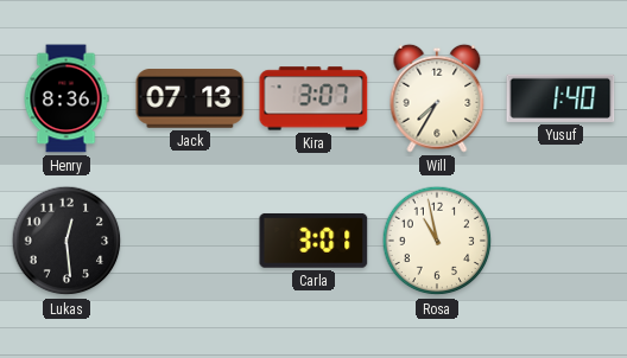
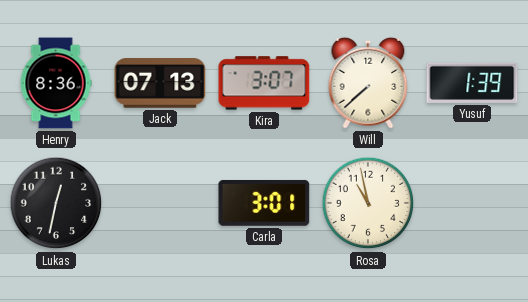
Will: 7:35 -> 7:38
Yusuf: 1:40 -> 1:39
Lukas: 12:29 -> 12:32
